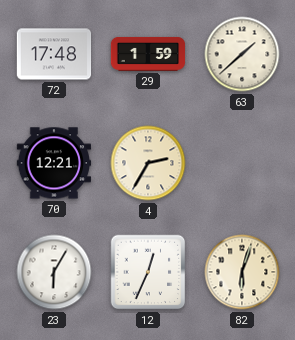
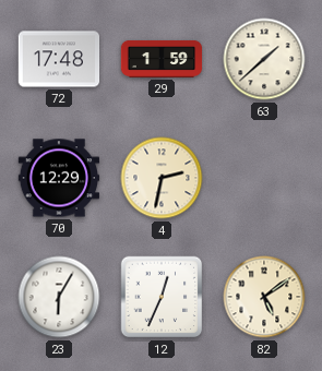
70: 12:21 -> 12:29
4: 2:35 -> 2:32
82: 6:03 -> 5:09
